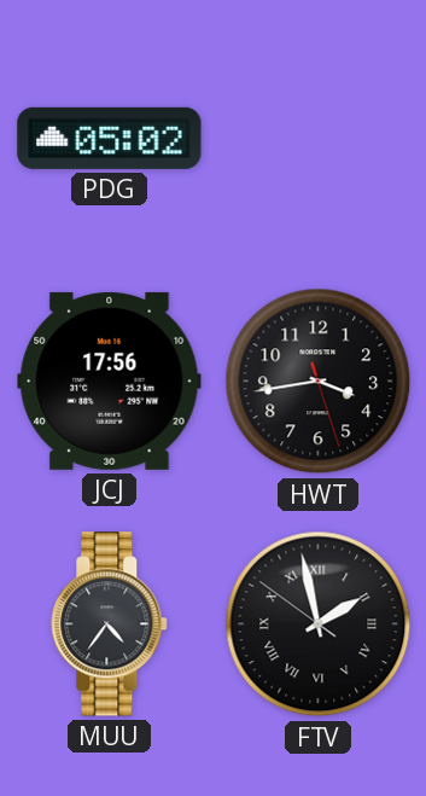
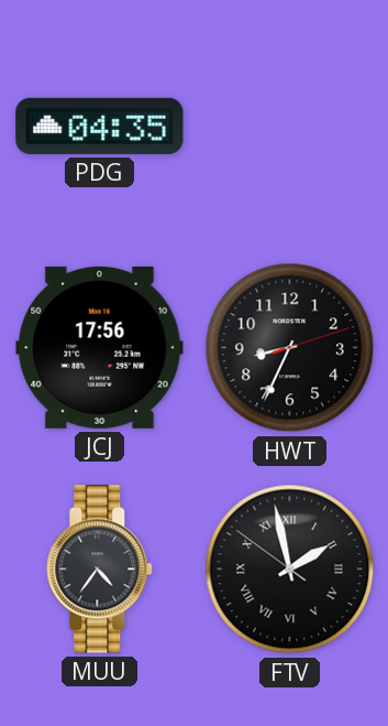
PDG: 05:02 -> 04:35
HWT: 3:43 -> 8:34
